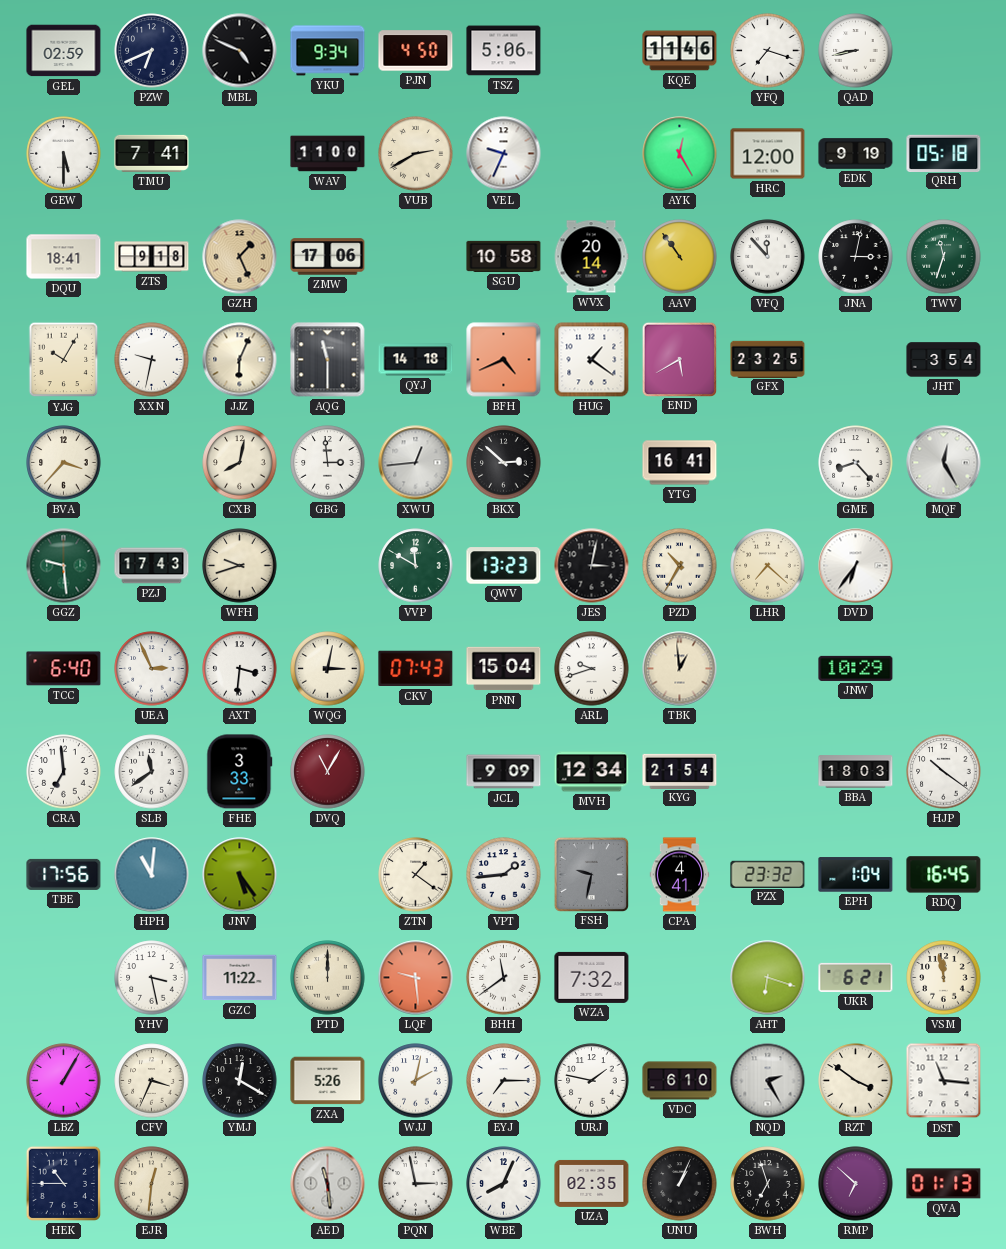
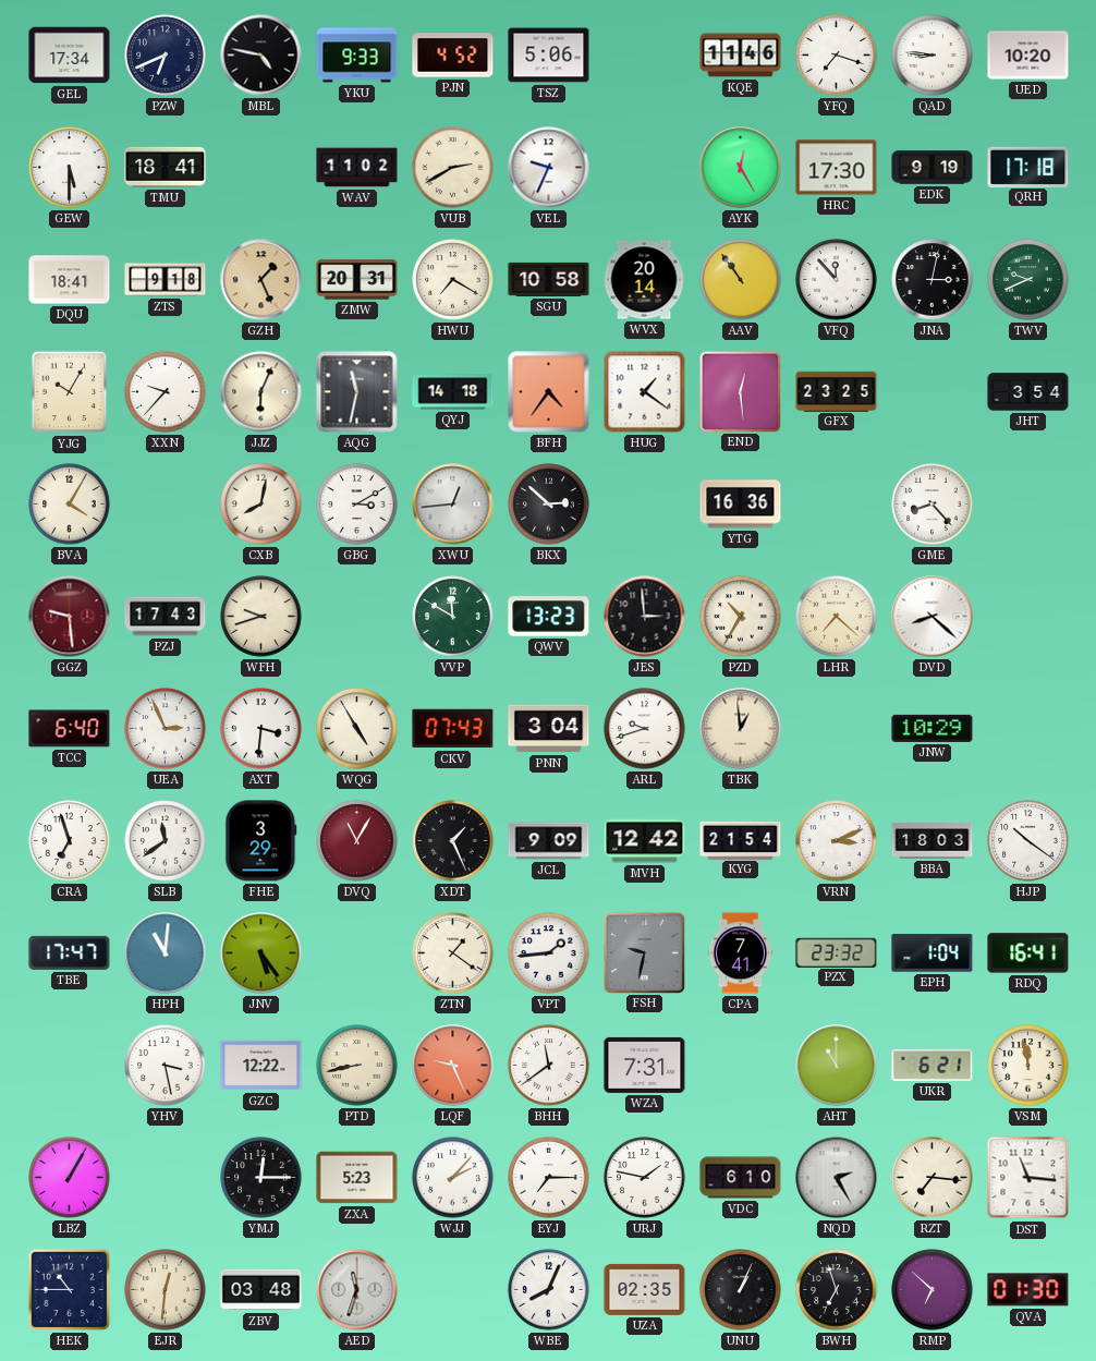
GEL: 02:59 -> 17:34
MBL: 4:49 -> 4:47
YKU: 9:34 -> 9:33
PJN: 4:50 -> 4:52
QAD: 8:43 -> 8:46
UED: none -> 10:20
TMU: 7:41 -> 18:41
WAV: 11:00 -> 11:02
HRC: 12:00 -> 17:30
QRH: 05:18 -> 17:18
ZMW: 17:06 -> 20:31
HWU: none -> 7:20
TWV: 11:33 -> 9:41
XXN: 9:32 -> 9:37
AQG: 11:30 -> 11:32
BFH: 4:41 -> 4:36
END: 5:40 -> 12:29
BVA: 3:37 -> 4:05
GBG: 2:59 -> 3:10
YTG: 16:41 -> 16:36
MQF: 12:25 -> none
GGZ dial: green -> burgundy
JES: 3:02 -> 2:59
DVD: 6:36 -> 8:22
WQG: 3:02 -> 4:55
PNN: 15:04 -> 3:04
CRA: 6:59 -> 6:57
FHE: 3:33 -> 3:29
XDT: none -> 1:26
MVH: 12:34 -> 12:42
VRN: none -> 3:11
TBE: 17:56 -> 17:47
CPA: 4:41 -> 7:41
RDQ: 16:45 -> 16:41
GZC: 11:22 -> 12:22
PTD: 12:00 -> 8:43
LQF: 9:29 -> 9:26
WZA: 7:32 -> 7:31
AHT: 6:18 -> 11:00
CFV: 3:34 -> none
YMJ: 12:20 -> 12:15
ZXA: 5:26 -> 5:23
WJJ: 2:02 -> 2:07
RZT: 3:51 -> 7:16
ZBV: none -> 03:48
AED: 11:29 -> 11:33
PQN: 2:58 -> none
QVA: 01:13 -> 01:30
